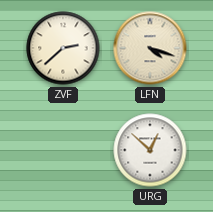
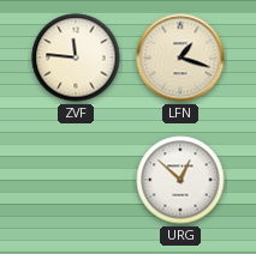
ZVF: 2:38 -> 11:46
LFN: 4:18 -> 1:18
